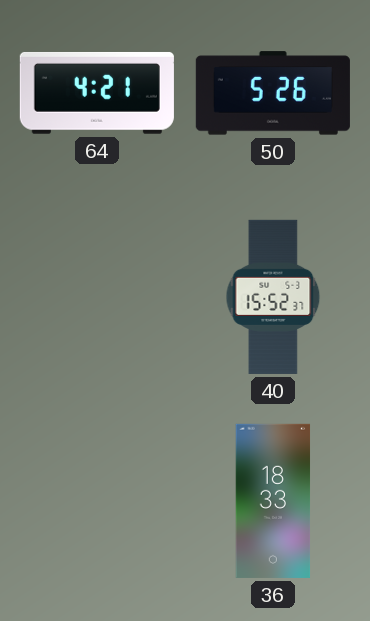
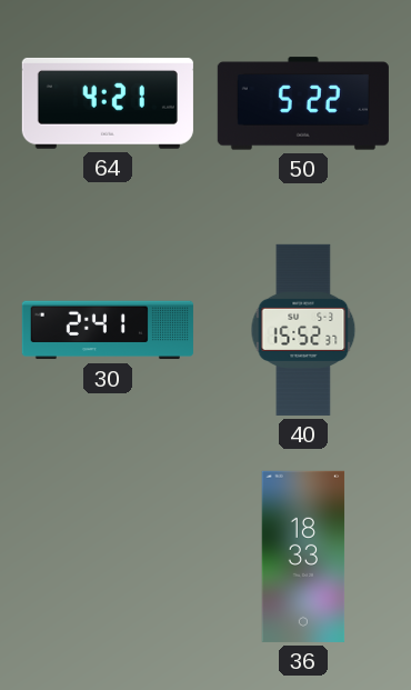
50: 5:26 -> 5:22
30: none -> 2:41
